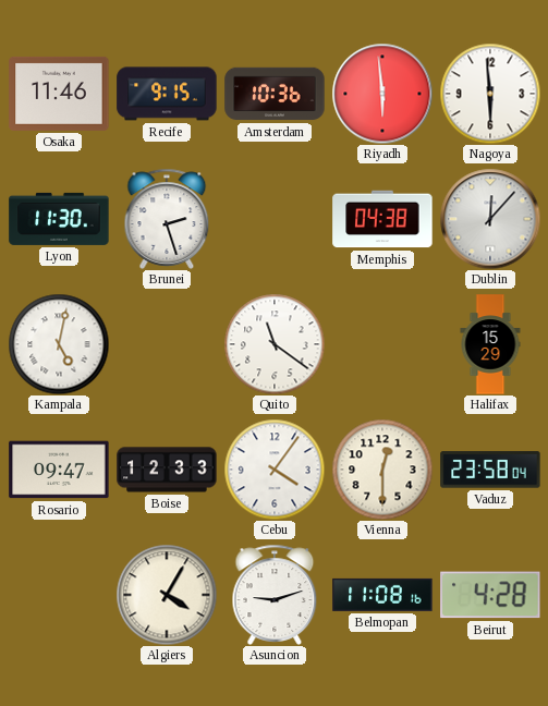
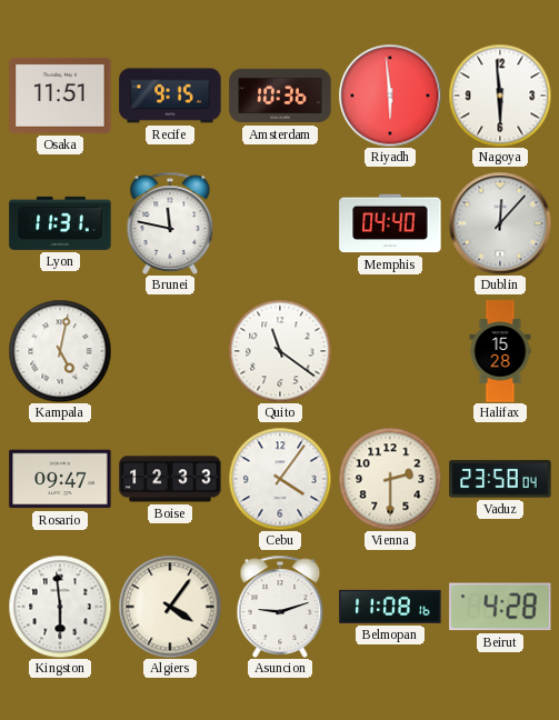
Osaka: 11:46 -> 11:51
Lyon: 11:30 -> 11:31
Brunei: 2:27 -> 11:47
Memphis: 04:38 -> 04:40
Halifax: 15:29 -> 15:28
Vienna: 12:30 -> 2:30
Kingston: none -> 5:59
Algiers: 4:05 -> 4:06
